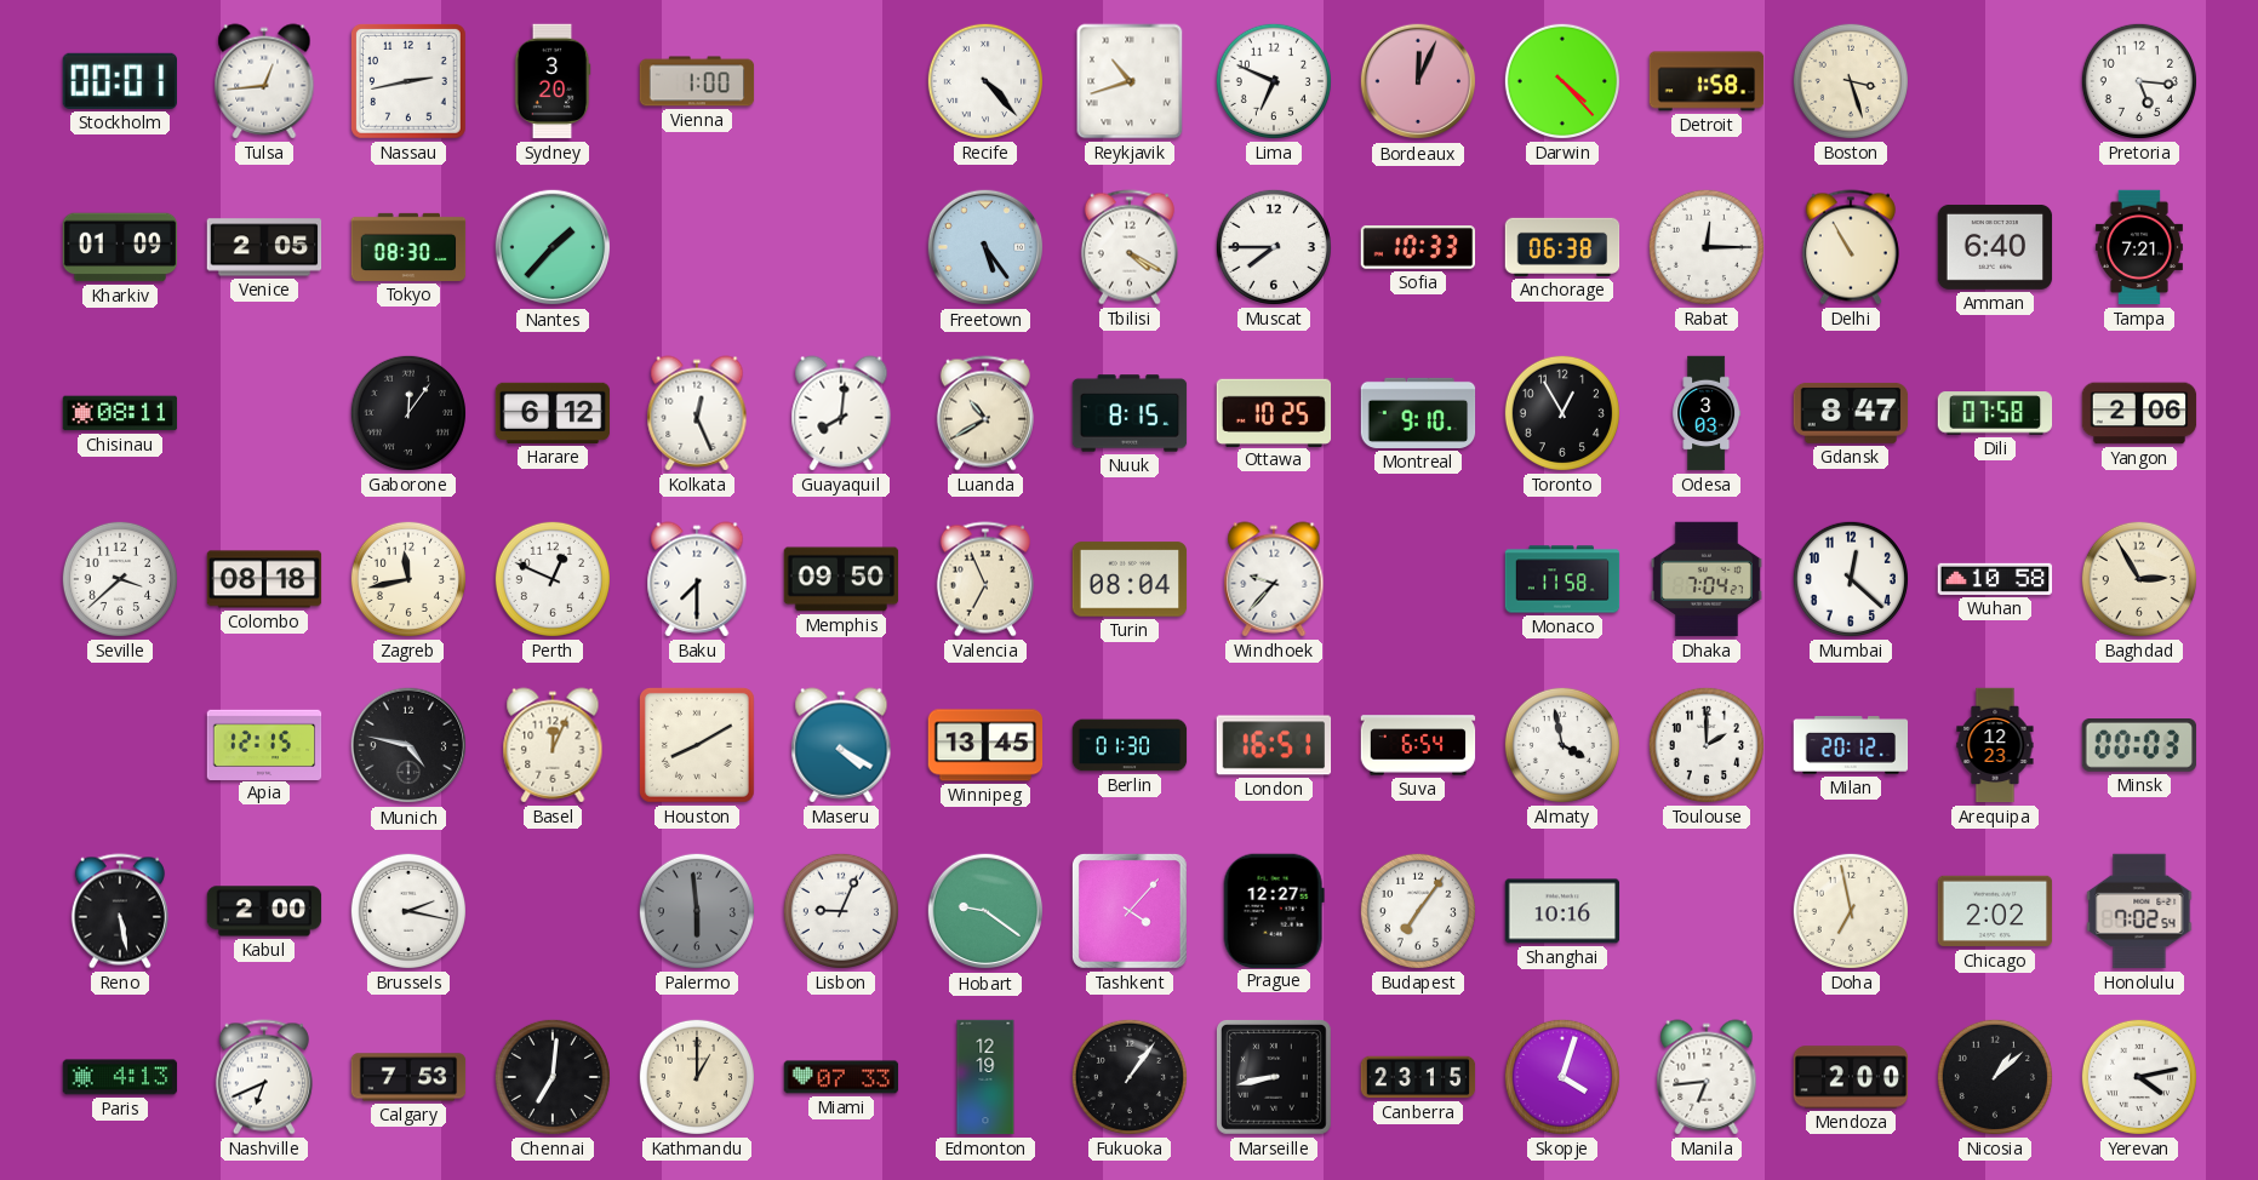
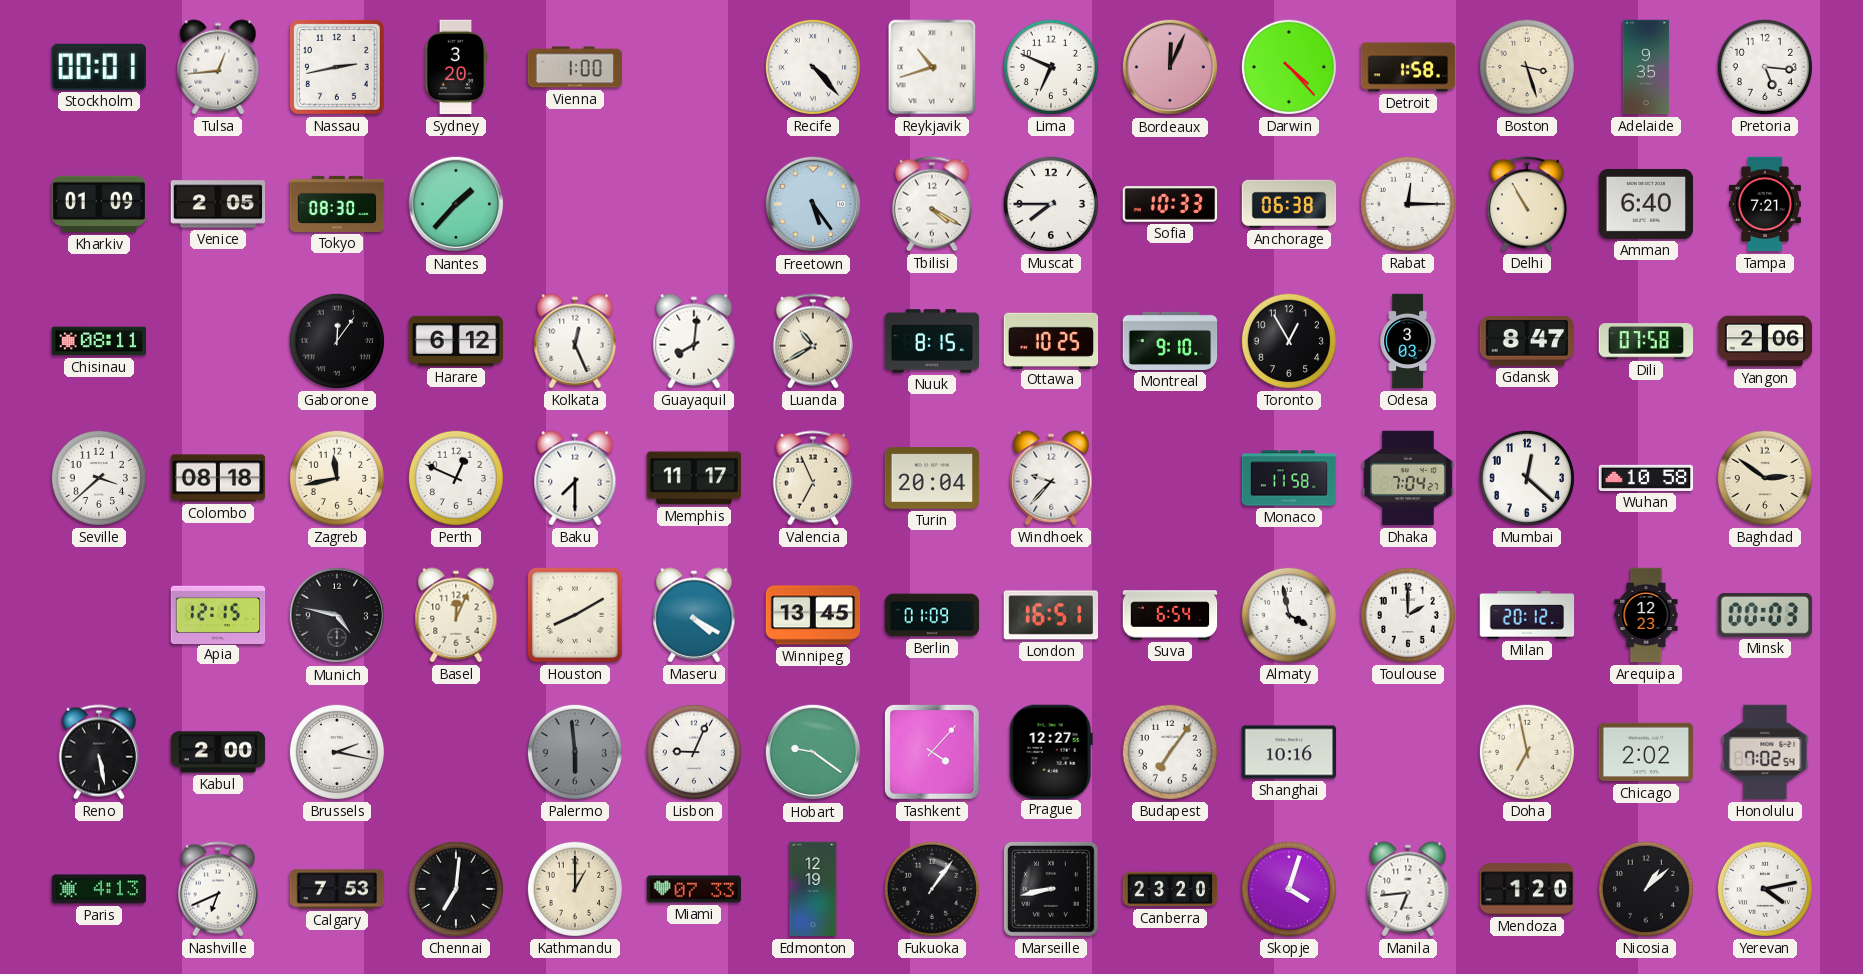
Adelaide: none -> 9:35
Memphis: 09:50 -> 11:17
Turin: 08:04 -> 20:04
Baghdad: 2:55 -> 2:51
Berlin: 01:30 -> 01:09
Canberra: 23:15 -> 23:20
Mendoza: 2:00 -> 1:20
